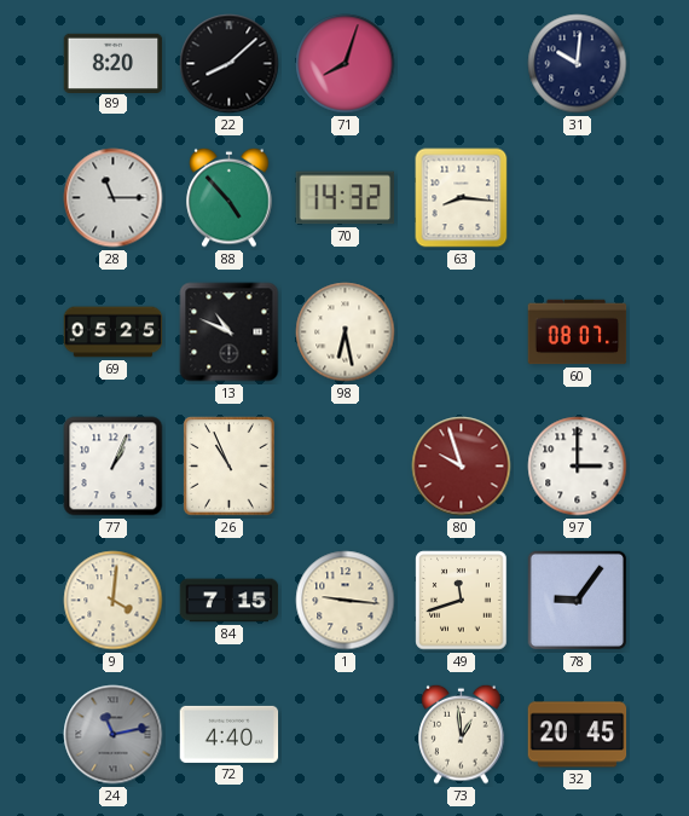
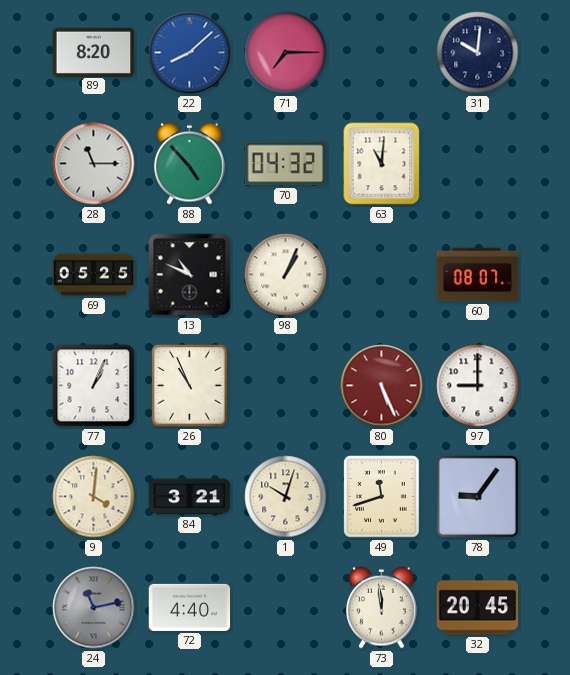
22 dial: black -> blue
71: 8:03 -> 7:15
70: 14:32 -> 04:32
63: 8:16 -> 11:01
98: 6:28 -> 1:04
80: 9:57 -> 5:26
97: 3:00 -> 9:00
84: 7:15 -> 3:21
1: 9:16 -> 10:03
73: 12:59 -> 11:59
